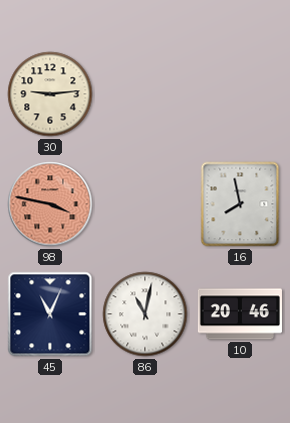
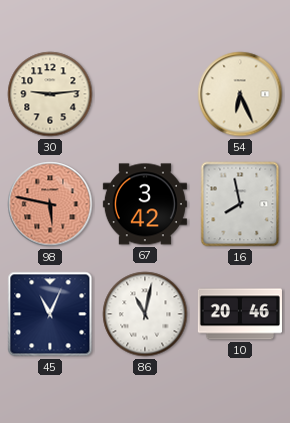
54: none -> 6:26
98: 3:47 -> 5:47
67: none -> 3:42
